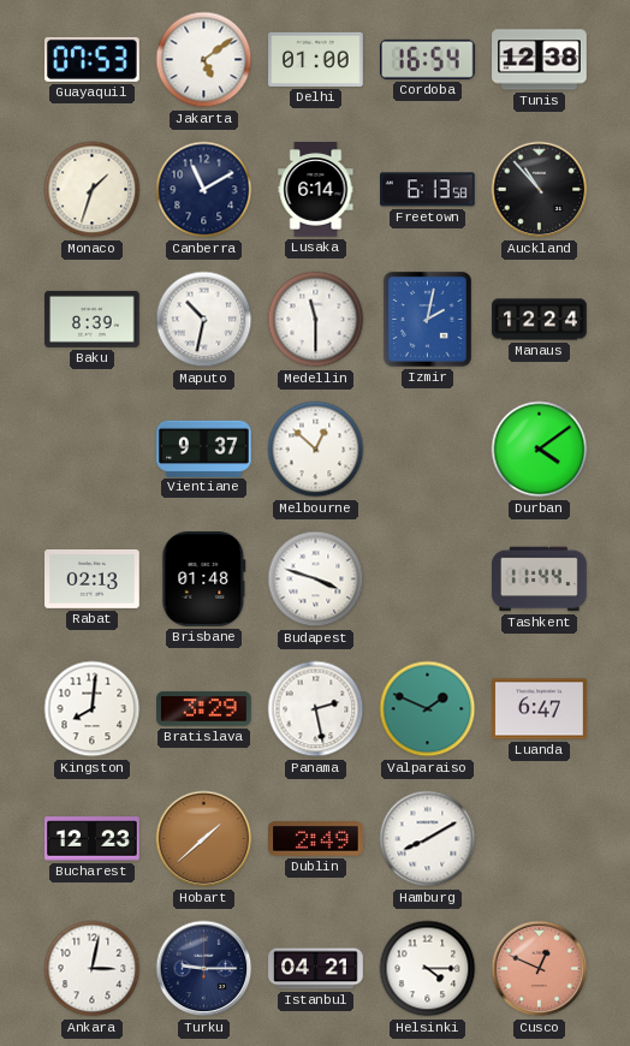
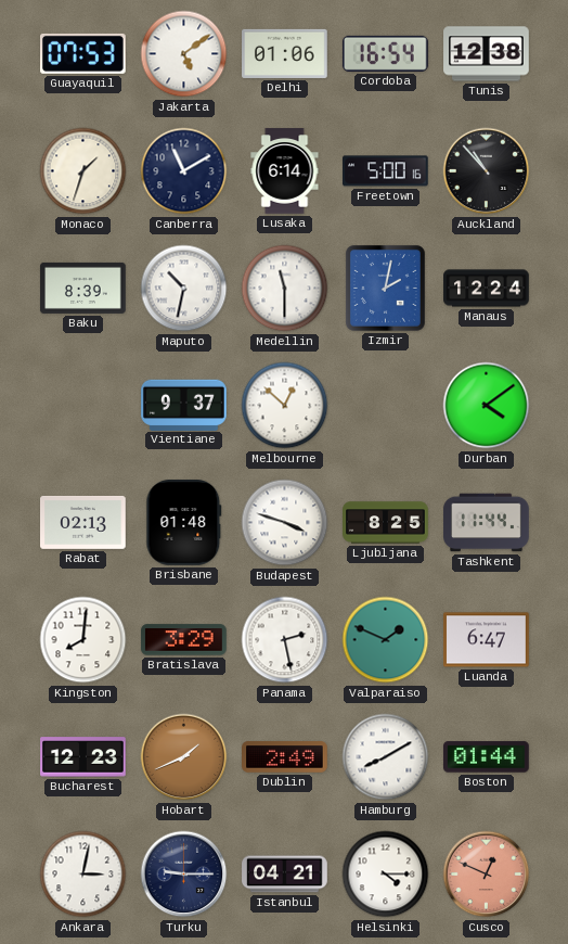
Delhi: 01:00 -> 01:06
Freetown: 6:13 -> 5:00
Ljubljana: none -> 8:25
Hobart: 1:38 -> 1:41
Boston: none -> 01:44
